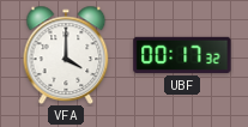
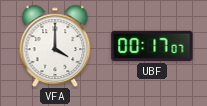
UBF: 00:17:32 -> 00:17:07
